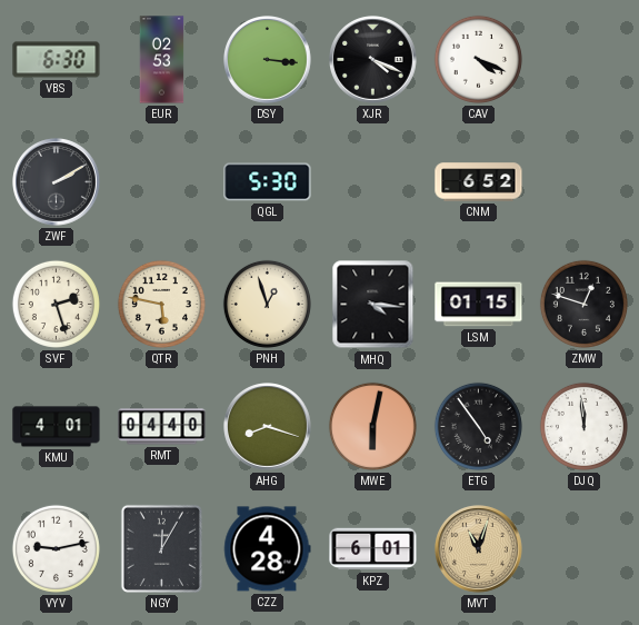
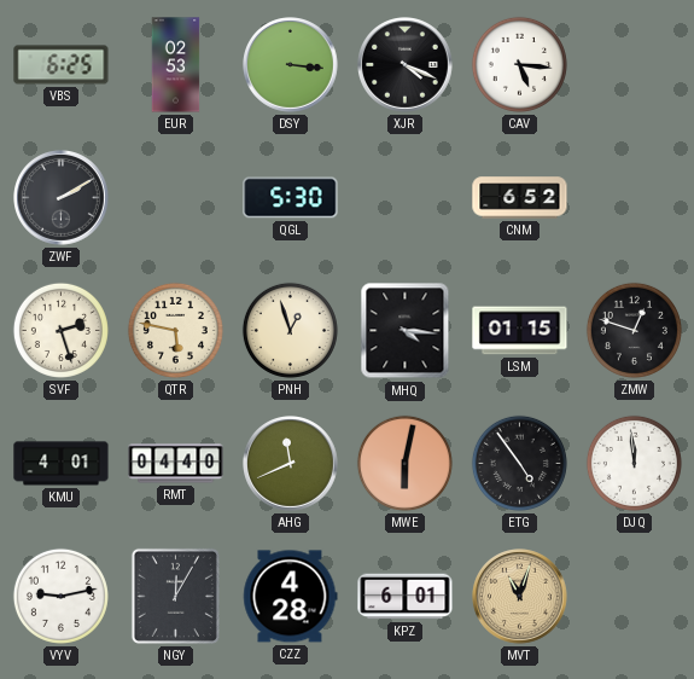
VBS: 6:30 -> 6:25
CAV: 4:19 -> 5:16
AHG: 8:18 -> 11:41
